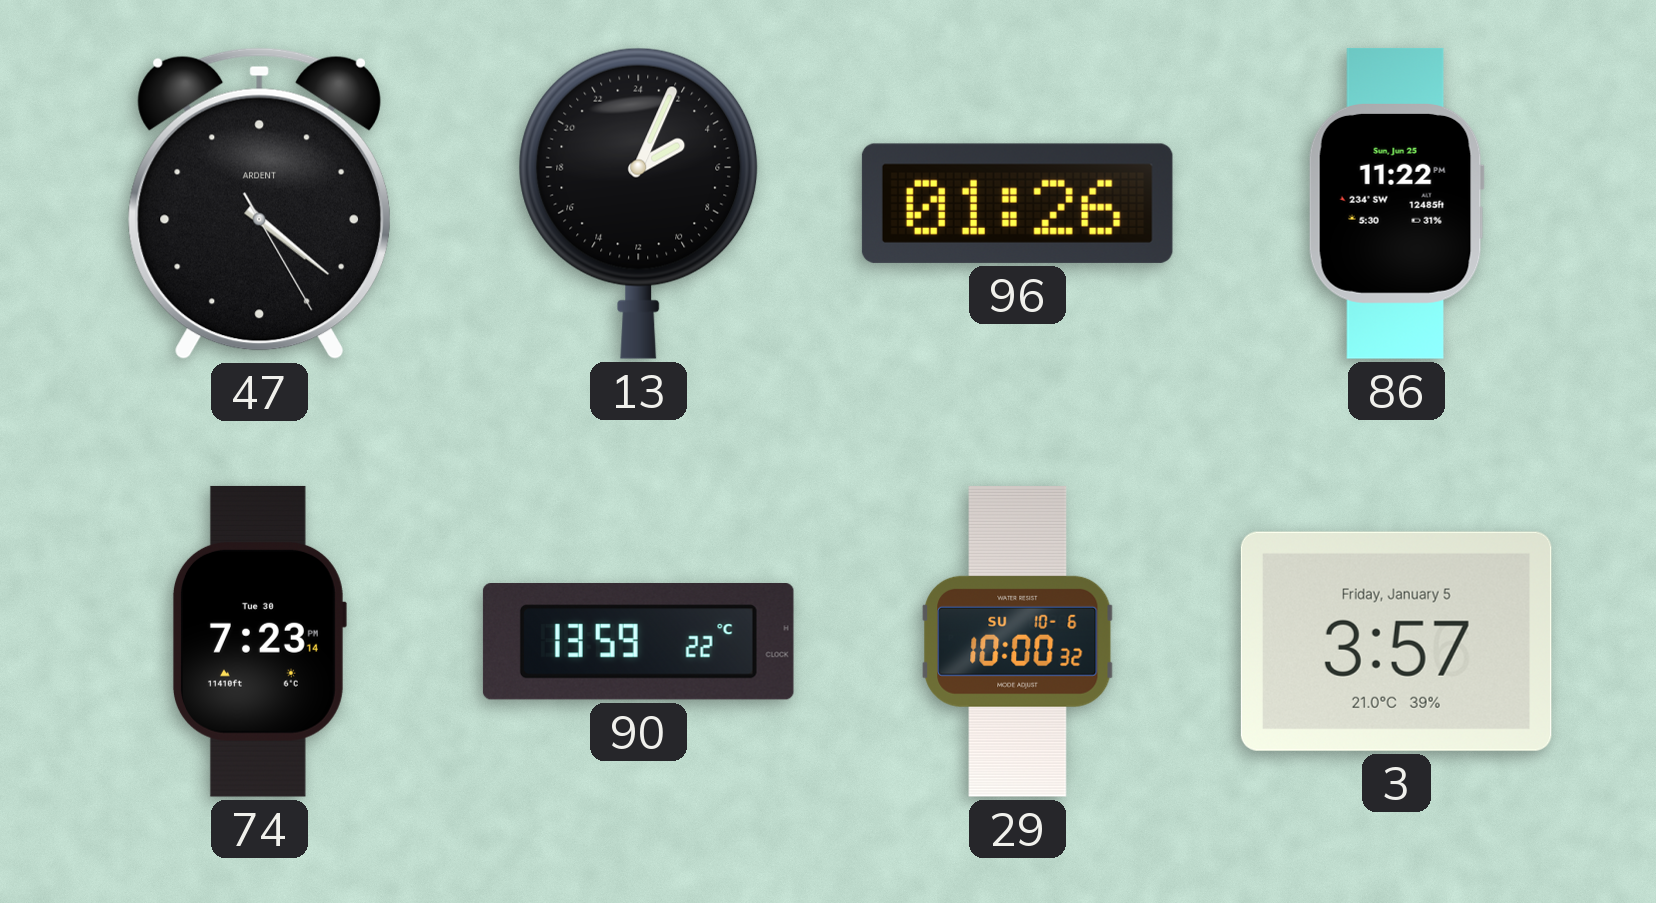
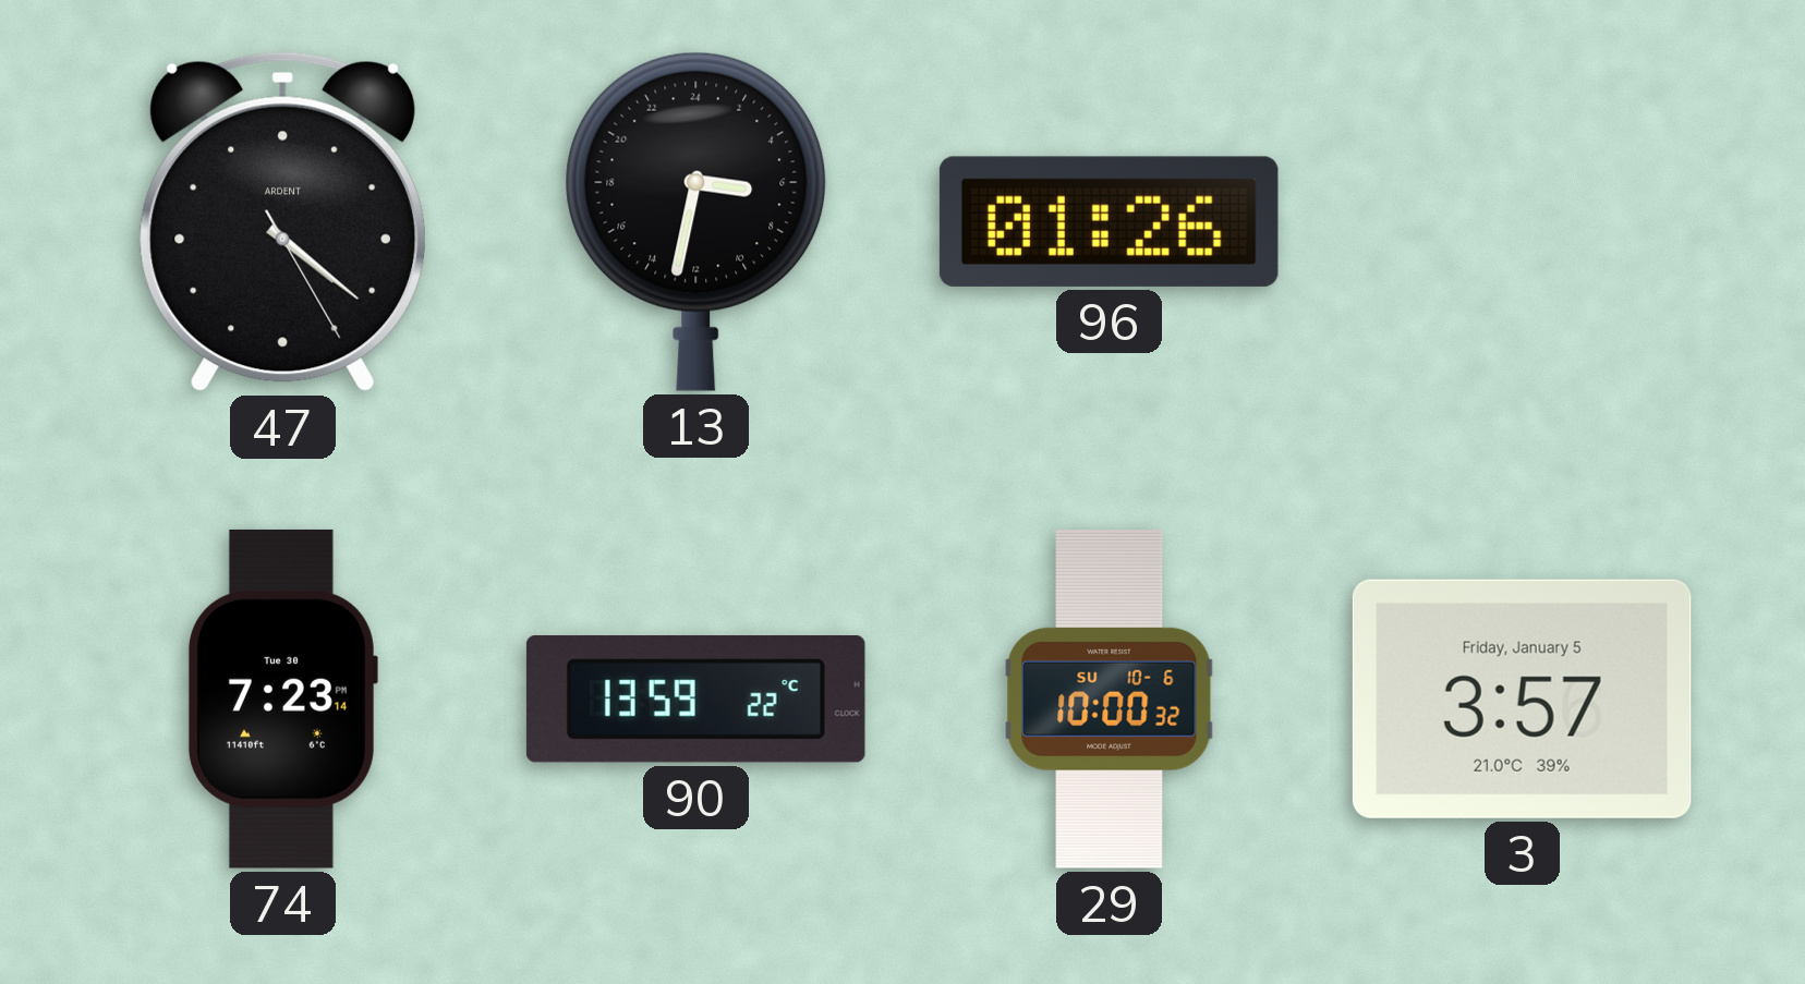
13: 4:04 -> 6:32
86: 11:22 -> none
